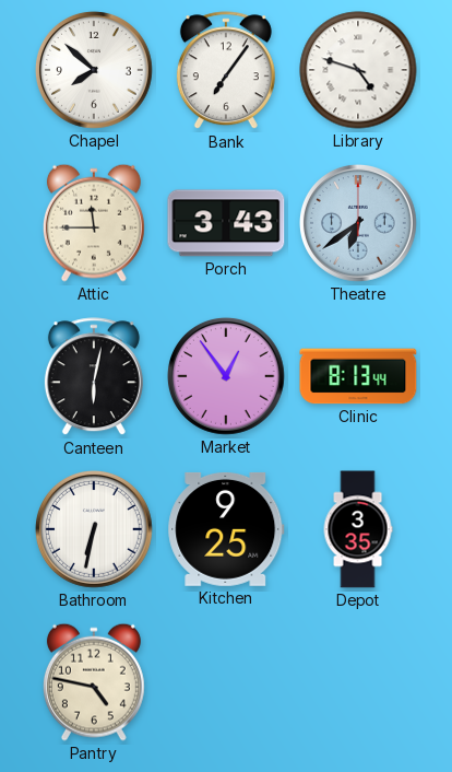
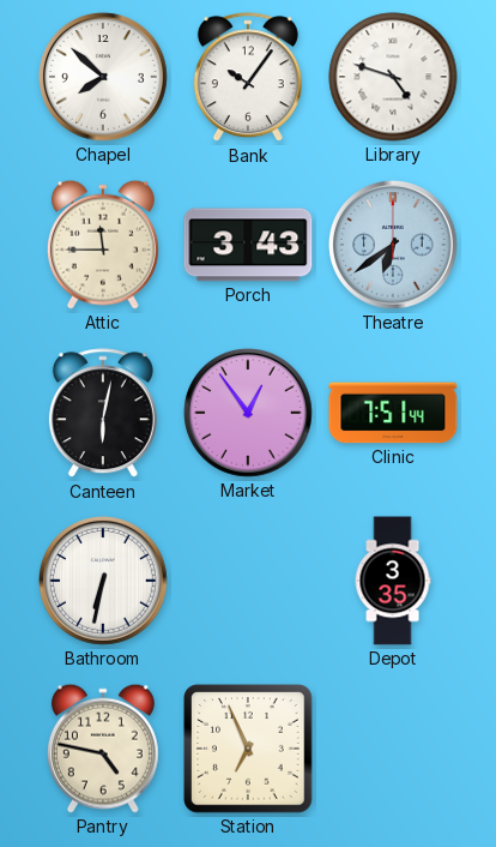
Bank: 7:06 -> 10:06
Clinic: 8:13 -> 7:51
Kitchen: 9:25 -> none
Station: none -> 6:56
